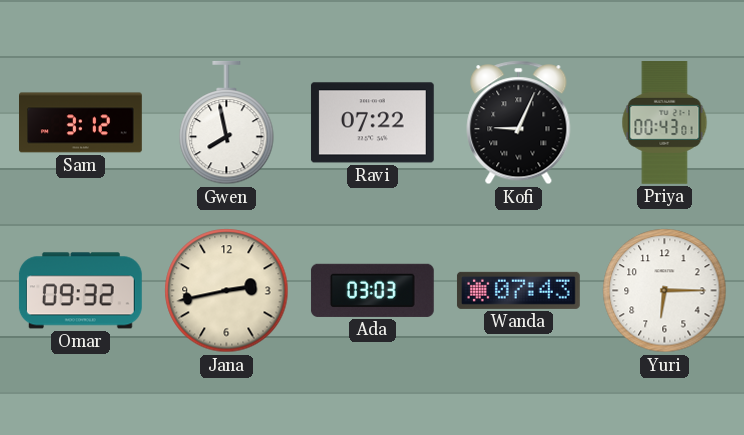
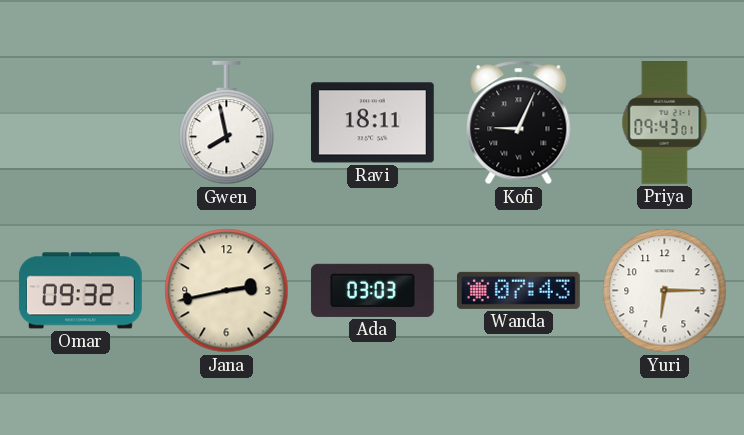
Sam: 3:12 -> none
Ravi: 07:22 -> 18:11
Priya: 00:43 -> 09:43
